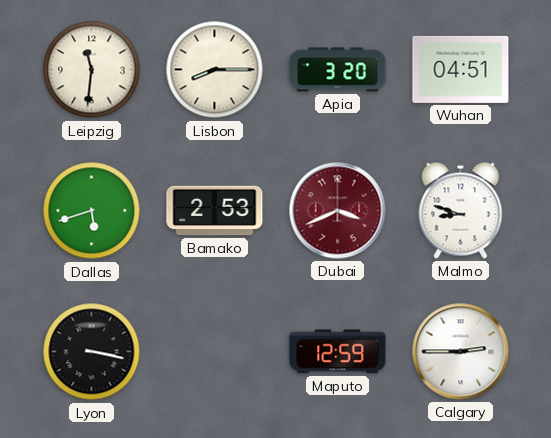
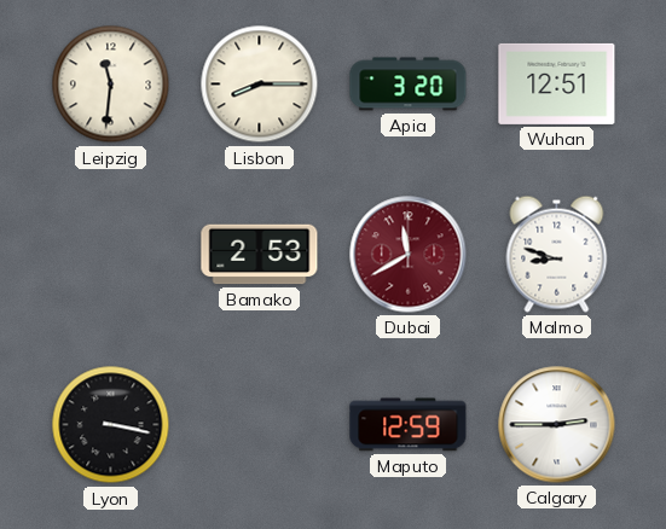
Wuhan: 04:51 -> 12:51
Dallas: 5:42 -> none
Dubai: 3:41 -> 11:40
